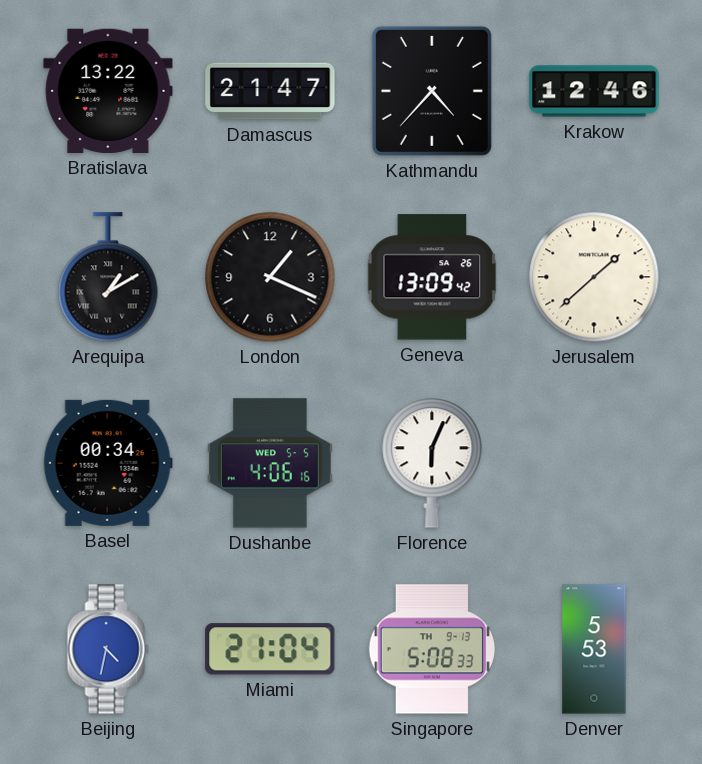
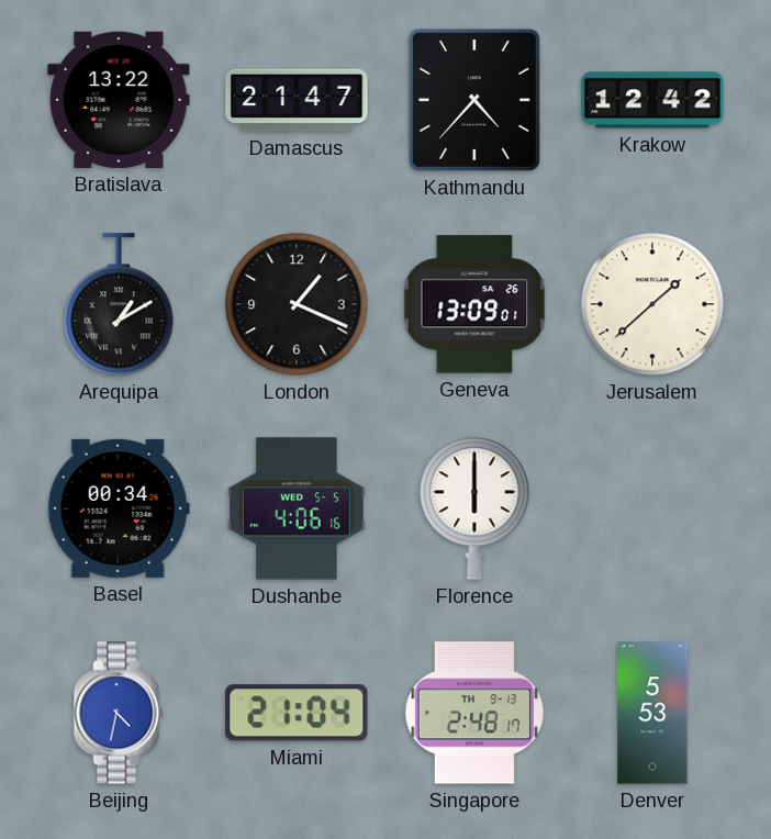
Krakow: 12:46 -> 12:42
Geneva: 13:09:42 -> 13:09:01
Florence: 6:04 -> 6:00
Singapore: 5:08 -> 2:48
